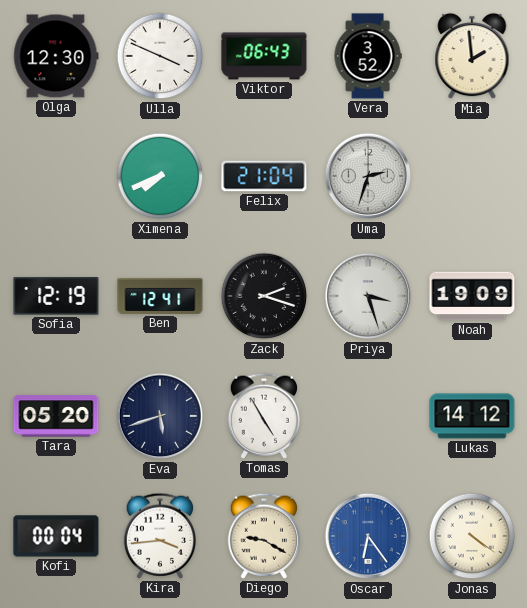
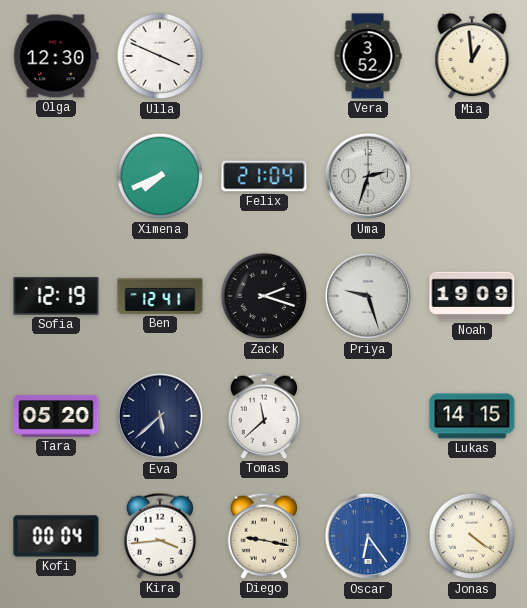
Viktor: 06:43 -> none
Mia: 1:59 -> 12:59
Priya: 3:27 -> 9:27
Eva: 5:42 -> 5:38
Tomas: 4:55 -> 11:38
Lukas: 14:12 -> 14:15
Diego: 9:20 -> 9:17
